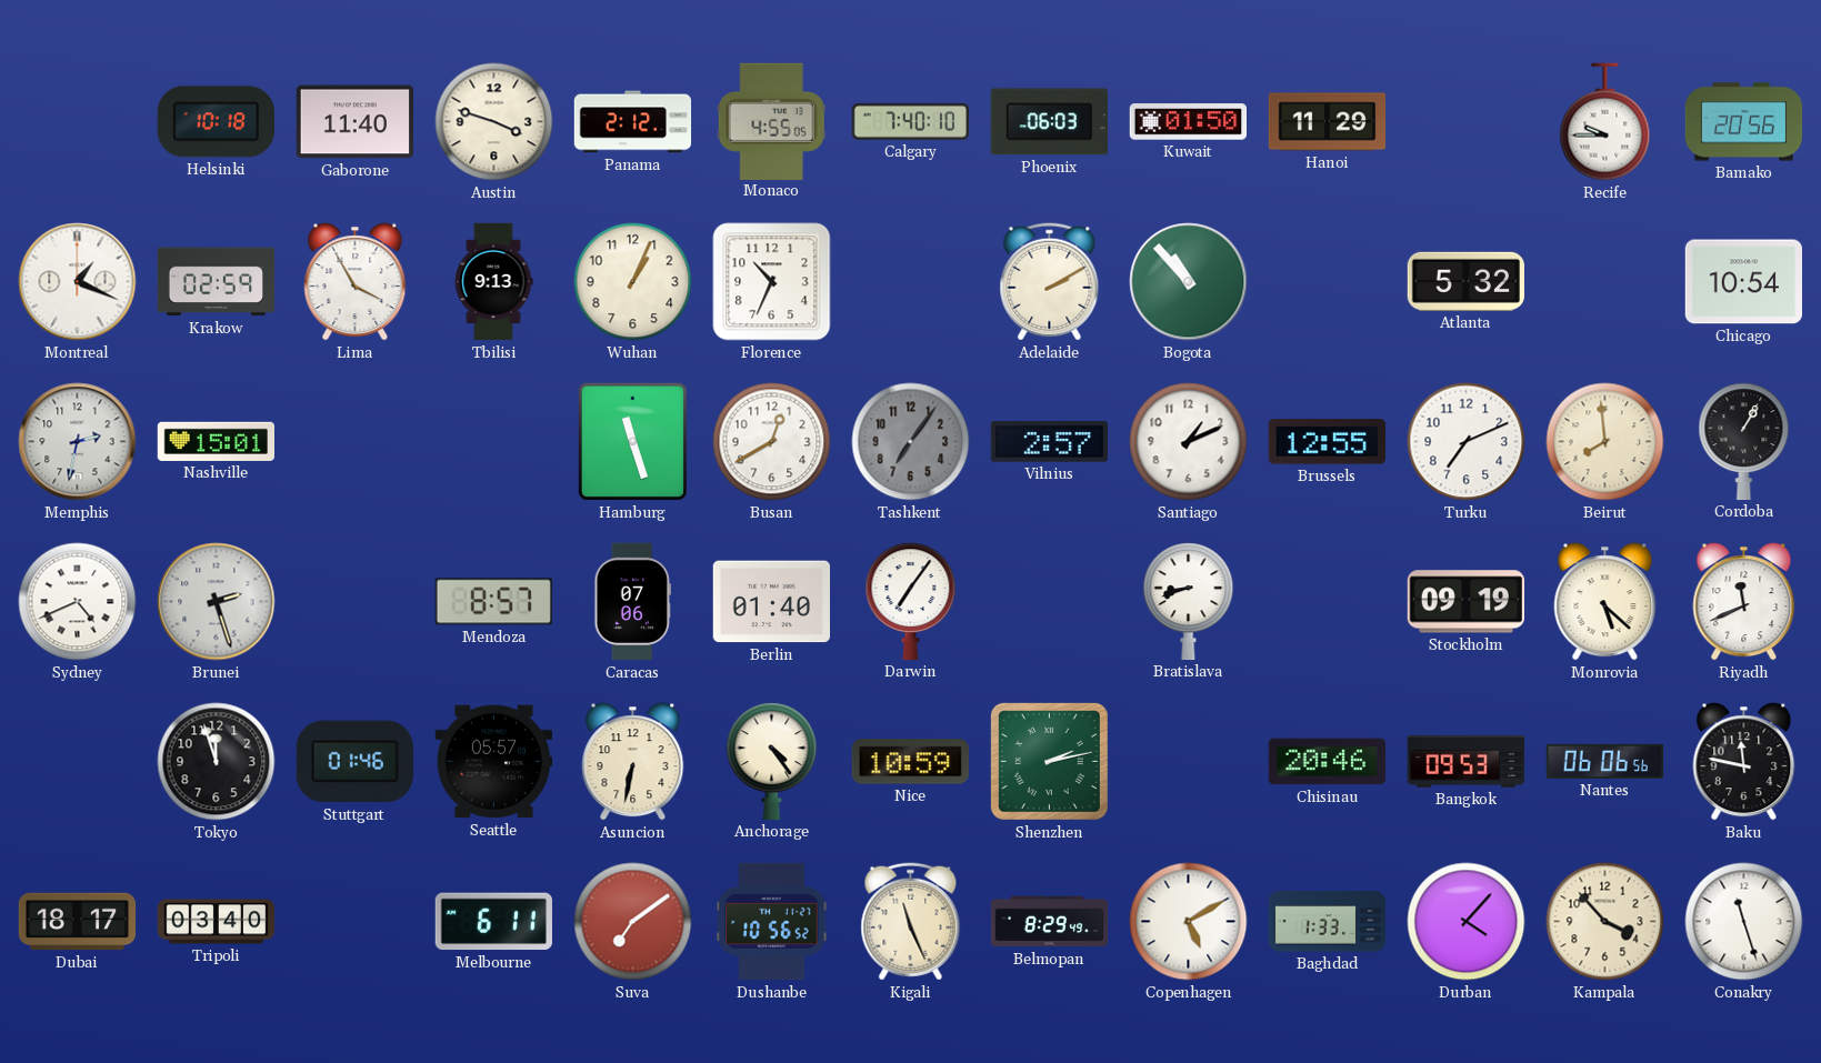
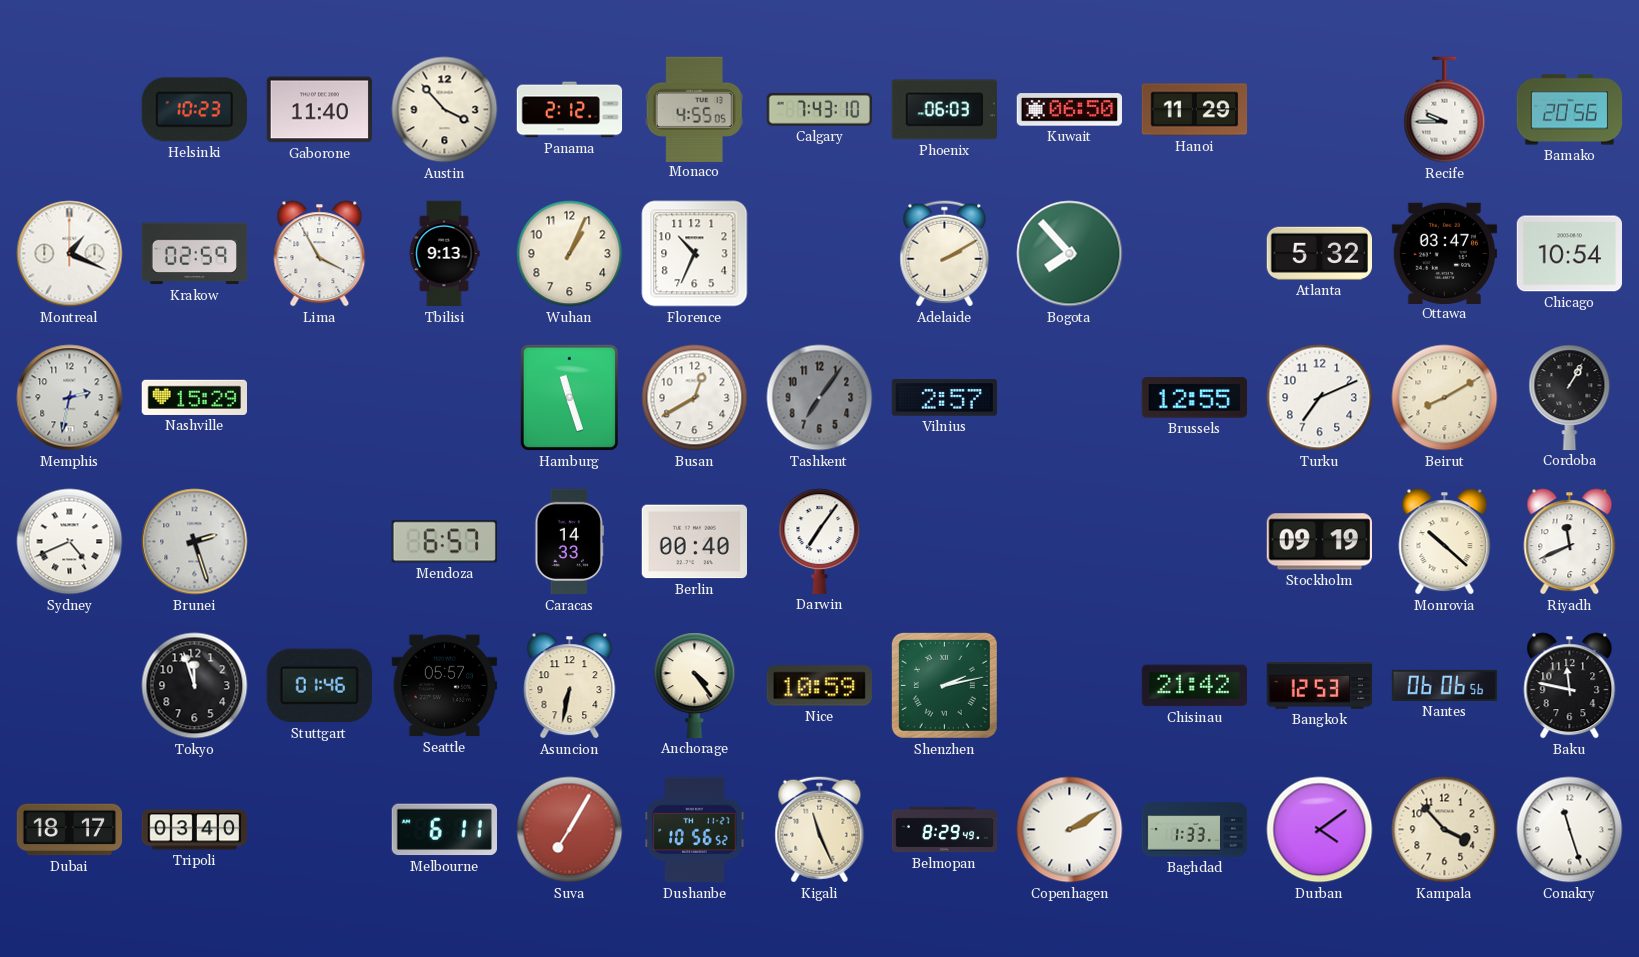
Helsinki: 10:18 -> 10:23
Austin: 3:48 -> 3:53
Calgary: 7:40 -> 7:43
Kuwait: 01:50 -> 06:50
Bogota: 10:53 -> 7:53
Ottawa: none -> 03:47
Nashville: 15:01 -> 15:29
Santiago: 1:11 -> none
Beirut: 7:59 -> 8:10
Mendoza: 8:57 -> 6:57
Caracas: 07:06 -> 14:33
Berlin: 01:40 -> 00:40
Bratislava: 8:42 -> none
Monrovia: 5:22 -> 10:22
Chisinau: 20:46 -> 21:42
Bangkok: 09:53 -> 12:53
Suva: 7:09 -> 7:05
Copenhagen: 5:10 -> 2:10
Durban: 4:07 -> 4:09
